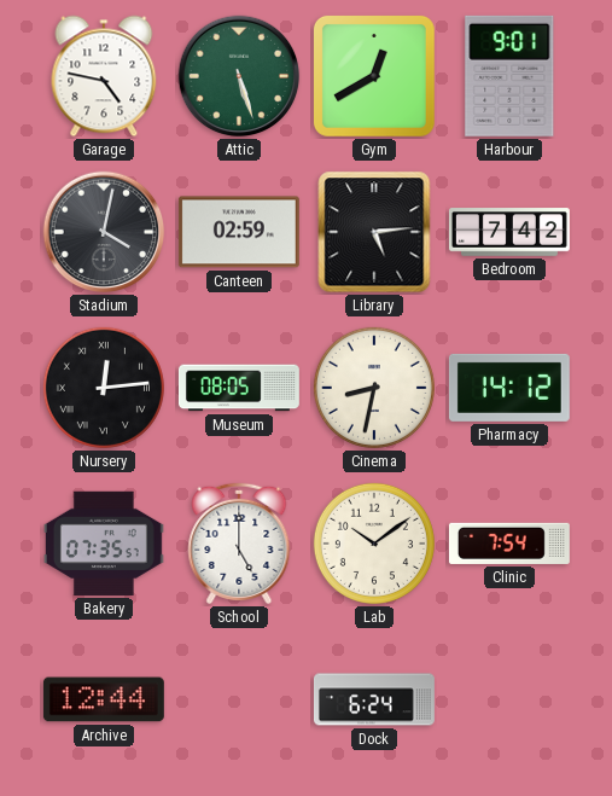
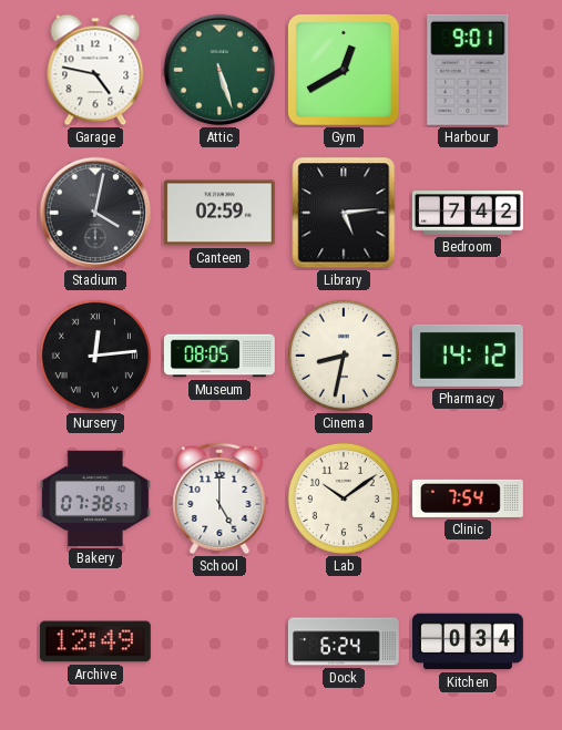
Bakery: 07:35 -> 07:38
Archive: 12:44 -> 12:49
Kitchen: none -> 0:34
